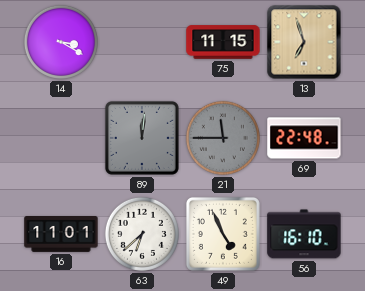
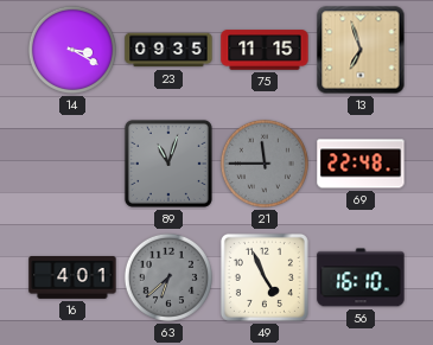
23: none -> 09:35
89: 12:01 -> 11:03
16: 11:01 -> 4:01
63 dial: white -> grey
